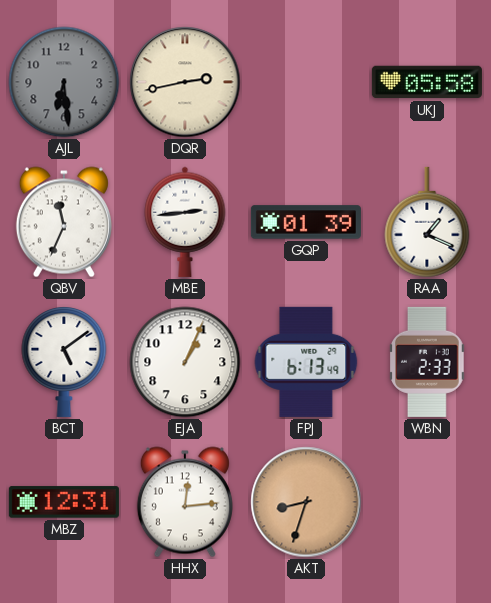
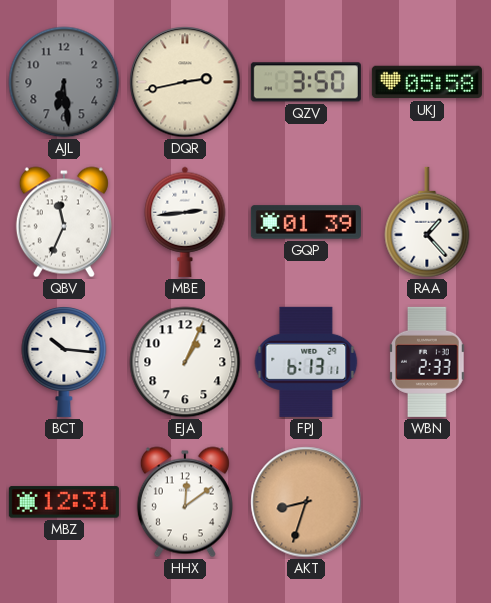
QZV: none -> 3:50
RAA: 1:19 -> 1:23
BCT: 5:09 -> 10:16
FPJ: 6:13:49 -> 6:13:11
HHX: 12:14 -> 12:09
